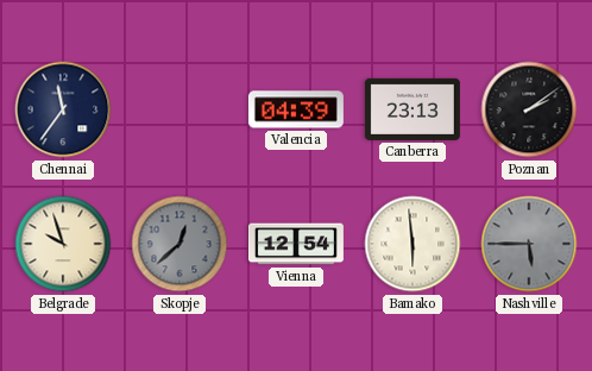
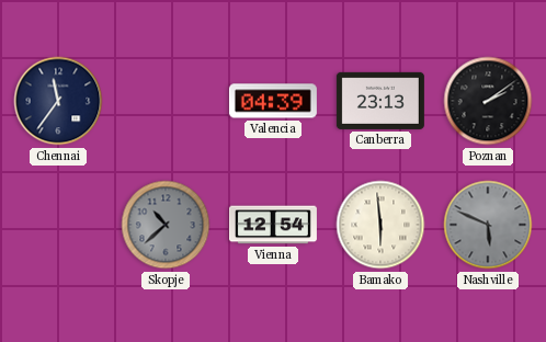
Belgrade: 9:57 -> none
Skopje: 12:38 -> 10:38
Nashville: 5:45 -> 5:49
